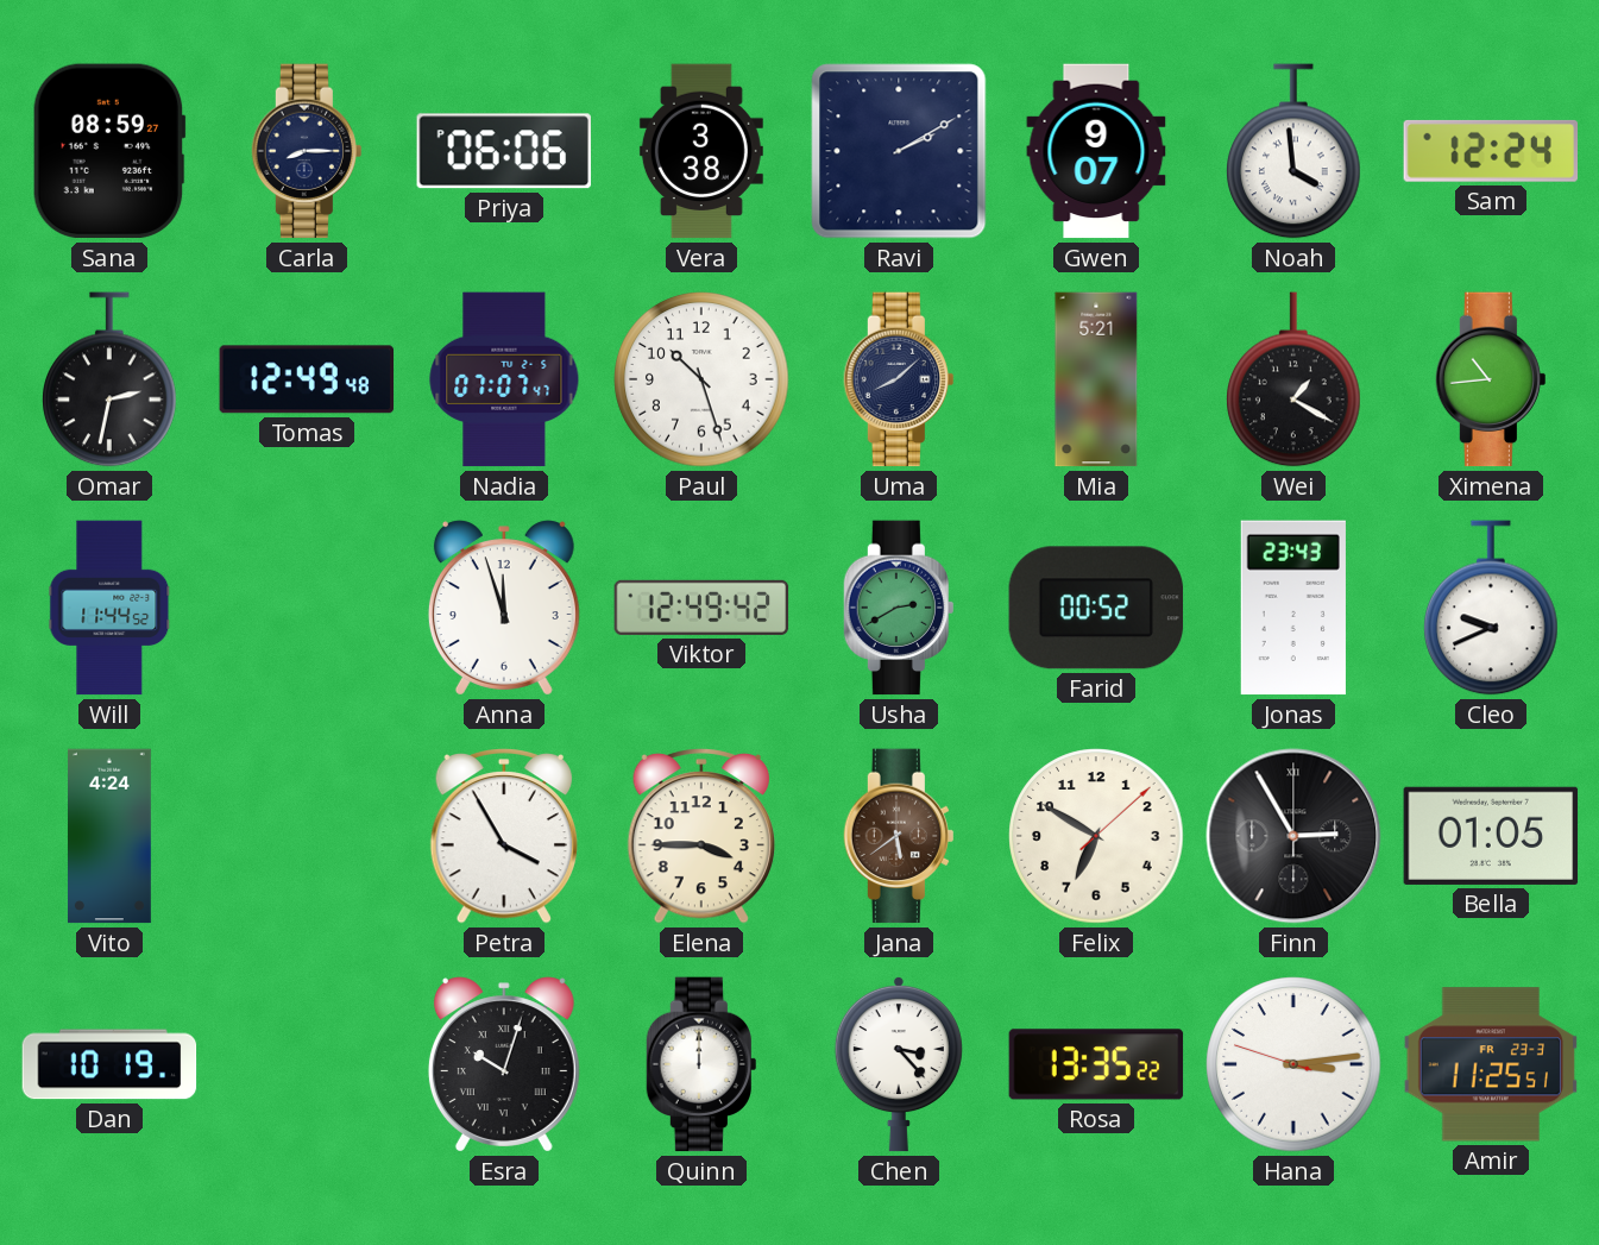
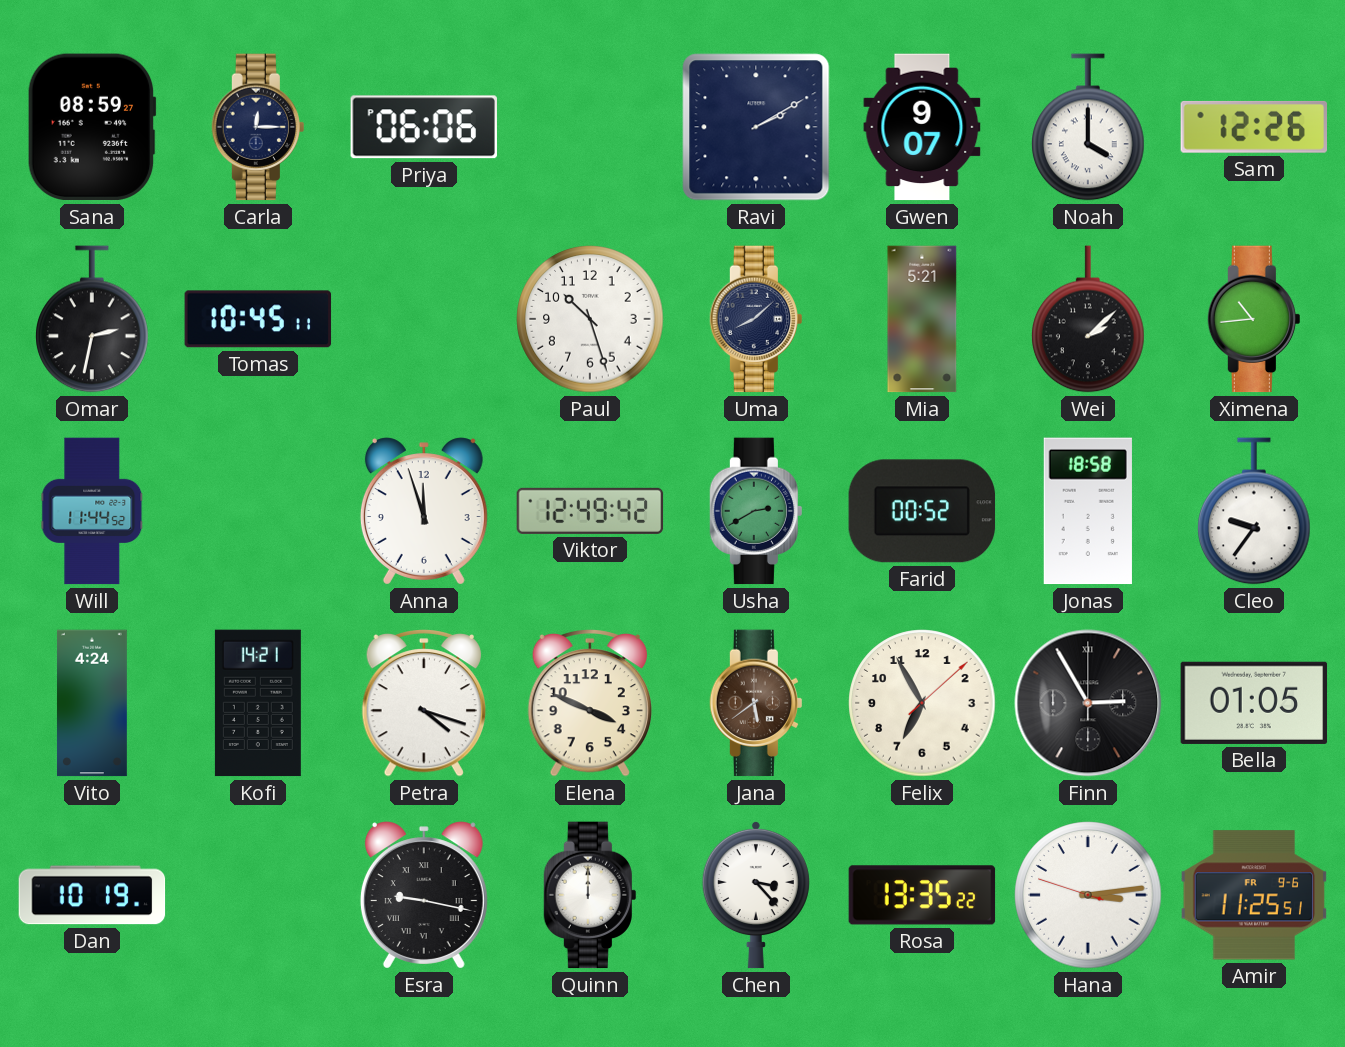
Carla: 8:15 -> 12:15
Vera: 3:38 -> none
Noah: 3:59 -> 4:00
Sam: 12:24 -> 12:26
Tomas: 12:49 -> 10:45
Nadia: 07:07 -> none
Wei: 1:20 -> 2:08
Jonas: 23:43 -> 18:58
Cleo: 9:41 -> 9:36
Kofi: none -> 14:21
Petra: 3:55 -> 4:18
Elena: 3:45 -> 3:49
Felix: 6:50 -> 6:55
Esra: 10:03 -> 9:17
Amir date: FR 23-3 -> FR 9-6
